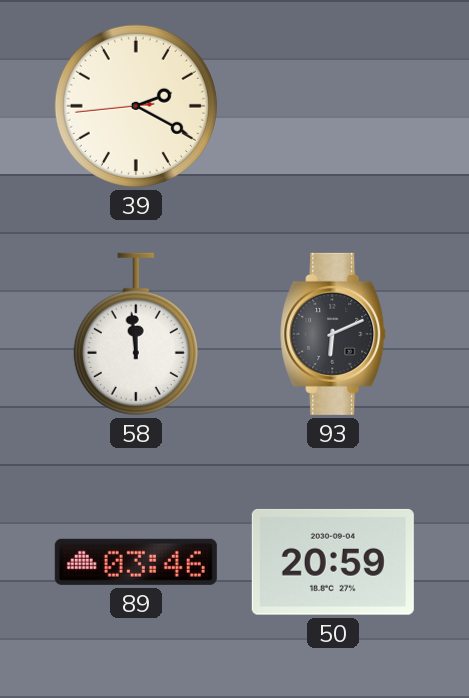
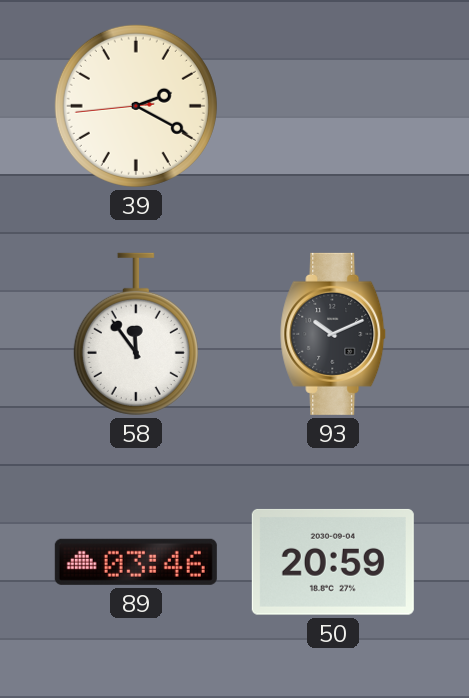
58: 11:59 -> 11:54
93: 6:11 -> 10:11
